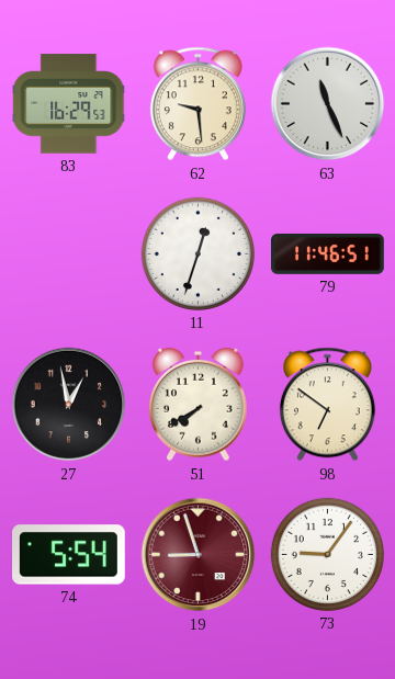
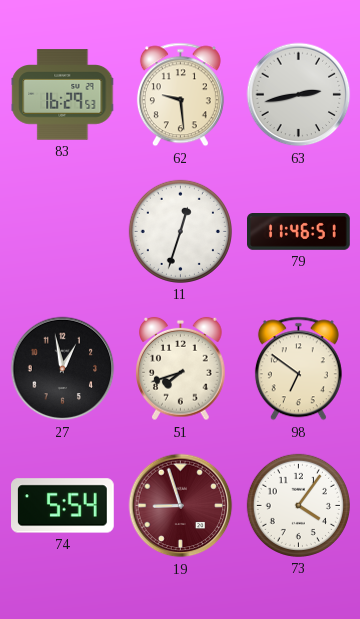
63: 11:26 -> 2:43
51: 7:40 -> 7:42
73: 9:06 -> 4:06
